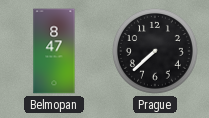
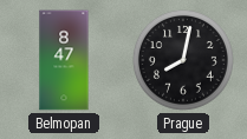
Prague: 7:38 -> 8:02
